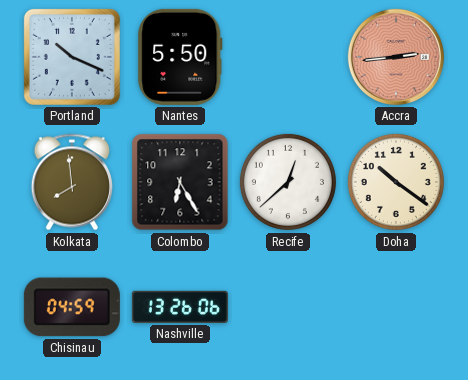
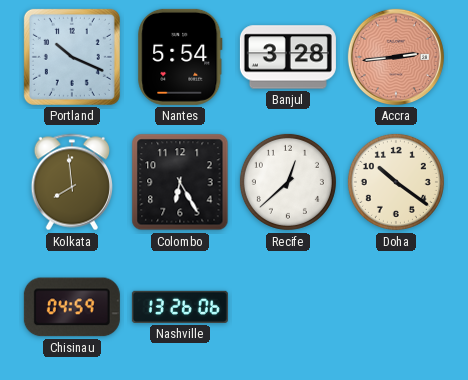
Nantes: 5:50 -> 5:54
Banjul: none -> 3:28
